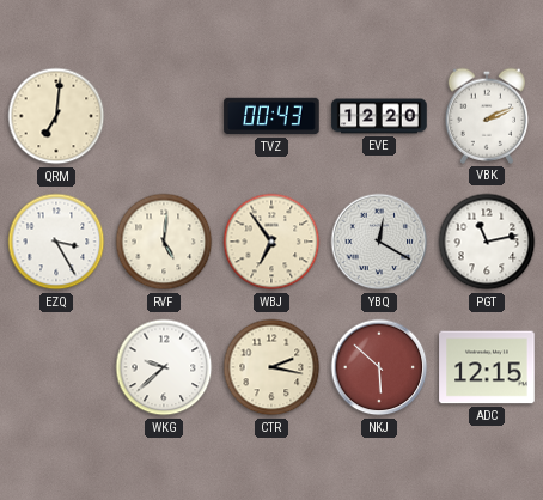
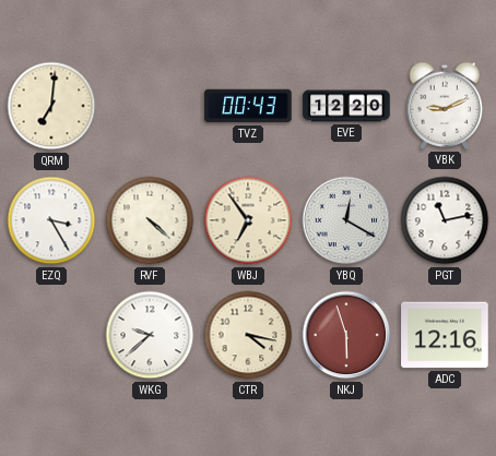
VBK: 2:11 -> 9:11
RVF: 5:01 -> 4:22
CTR: 2:17 -> 4:17
NKJ: 5:52 -> 5:57
ADC: 12:15 -> 12:16
